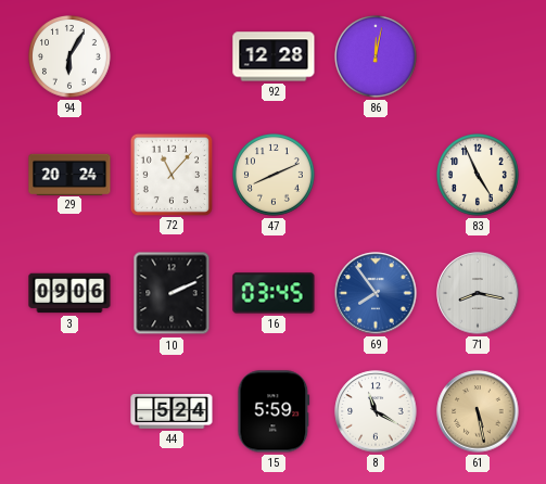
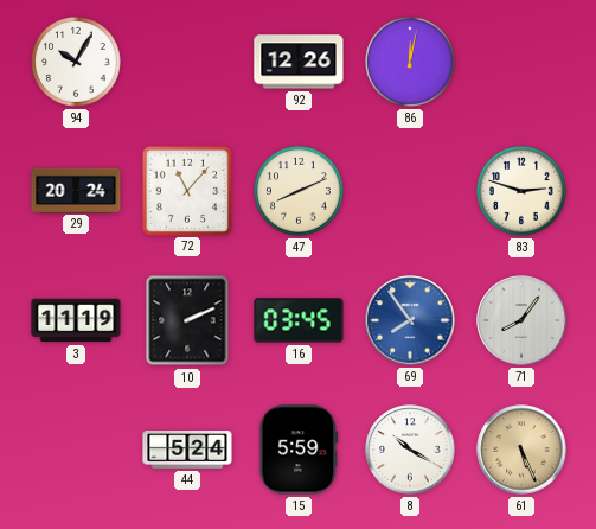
94: 6:05 -> 10:05
92: 12:28 -> 12:26
83: 4:56 -> 2:48
3: 09:06 -> 11:19
71: 8:17 -> 8:06
8: 11:20 -> 10:20
61: 5:28 -> 5:26
